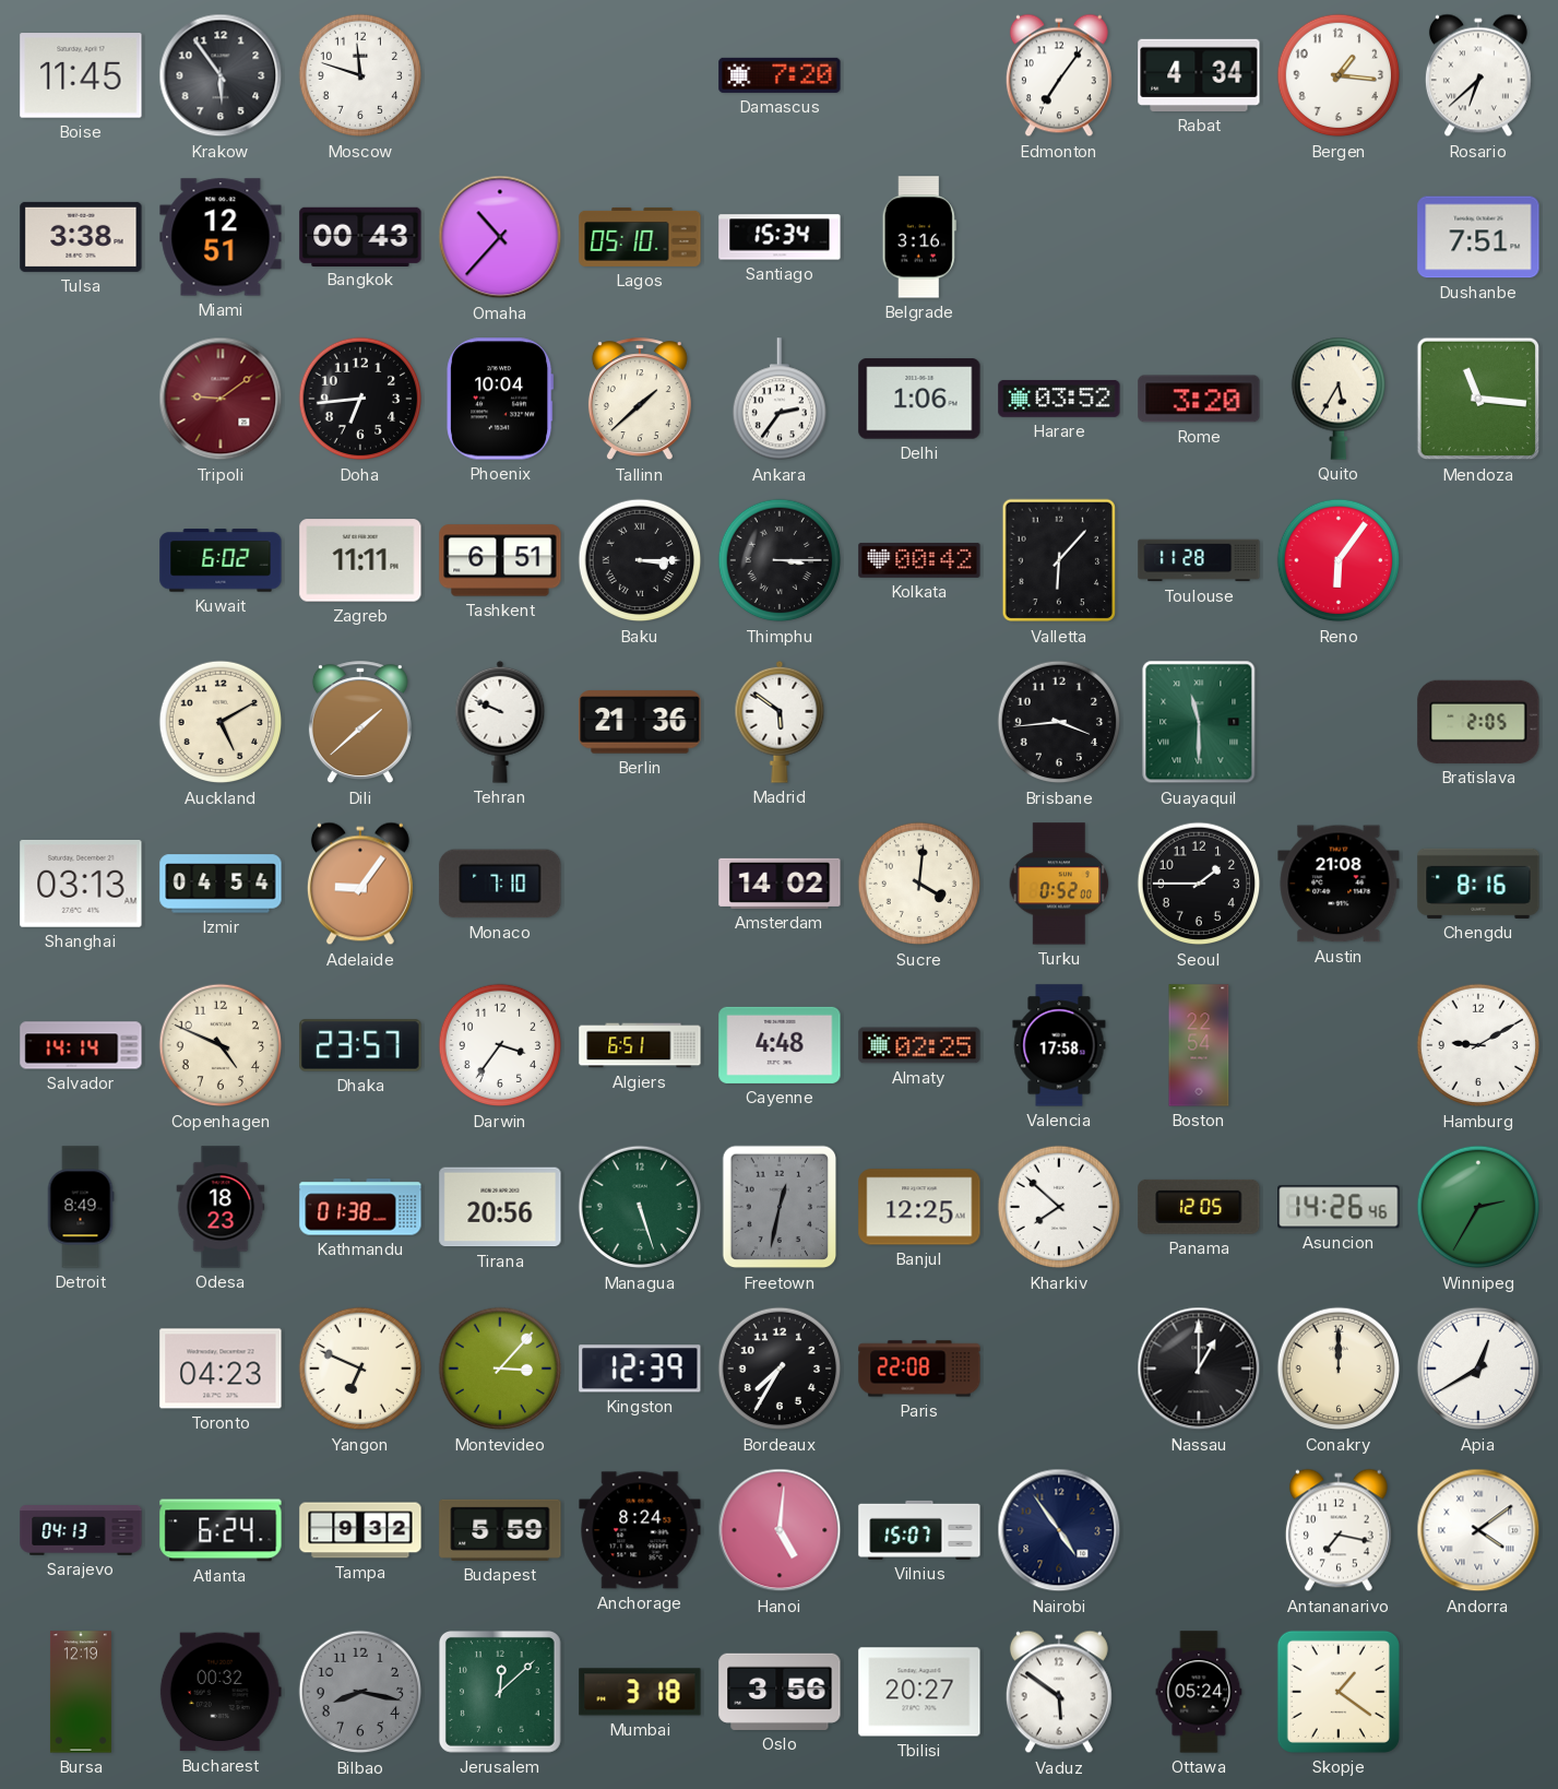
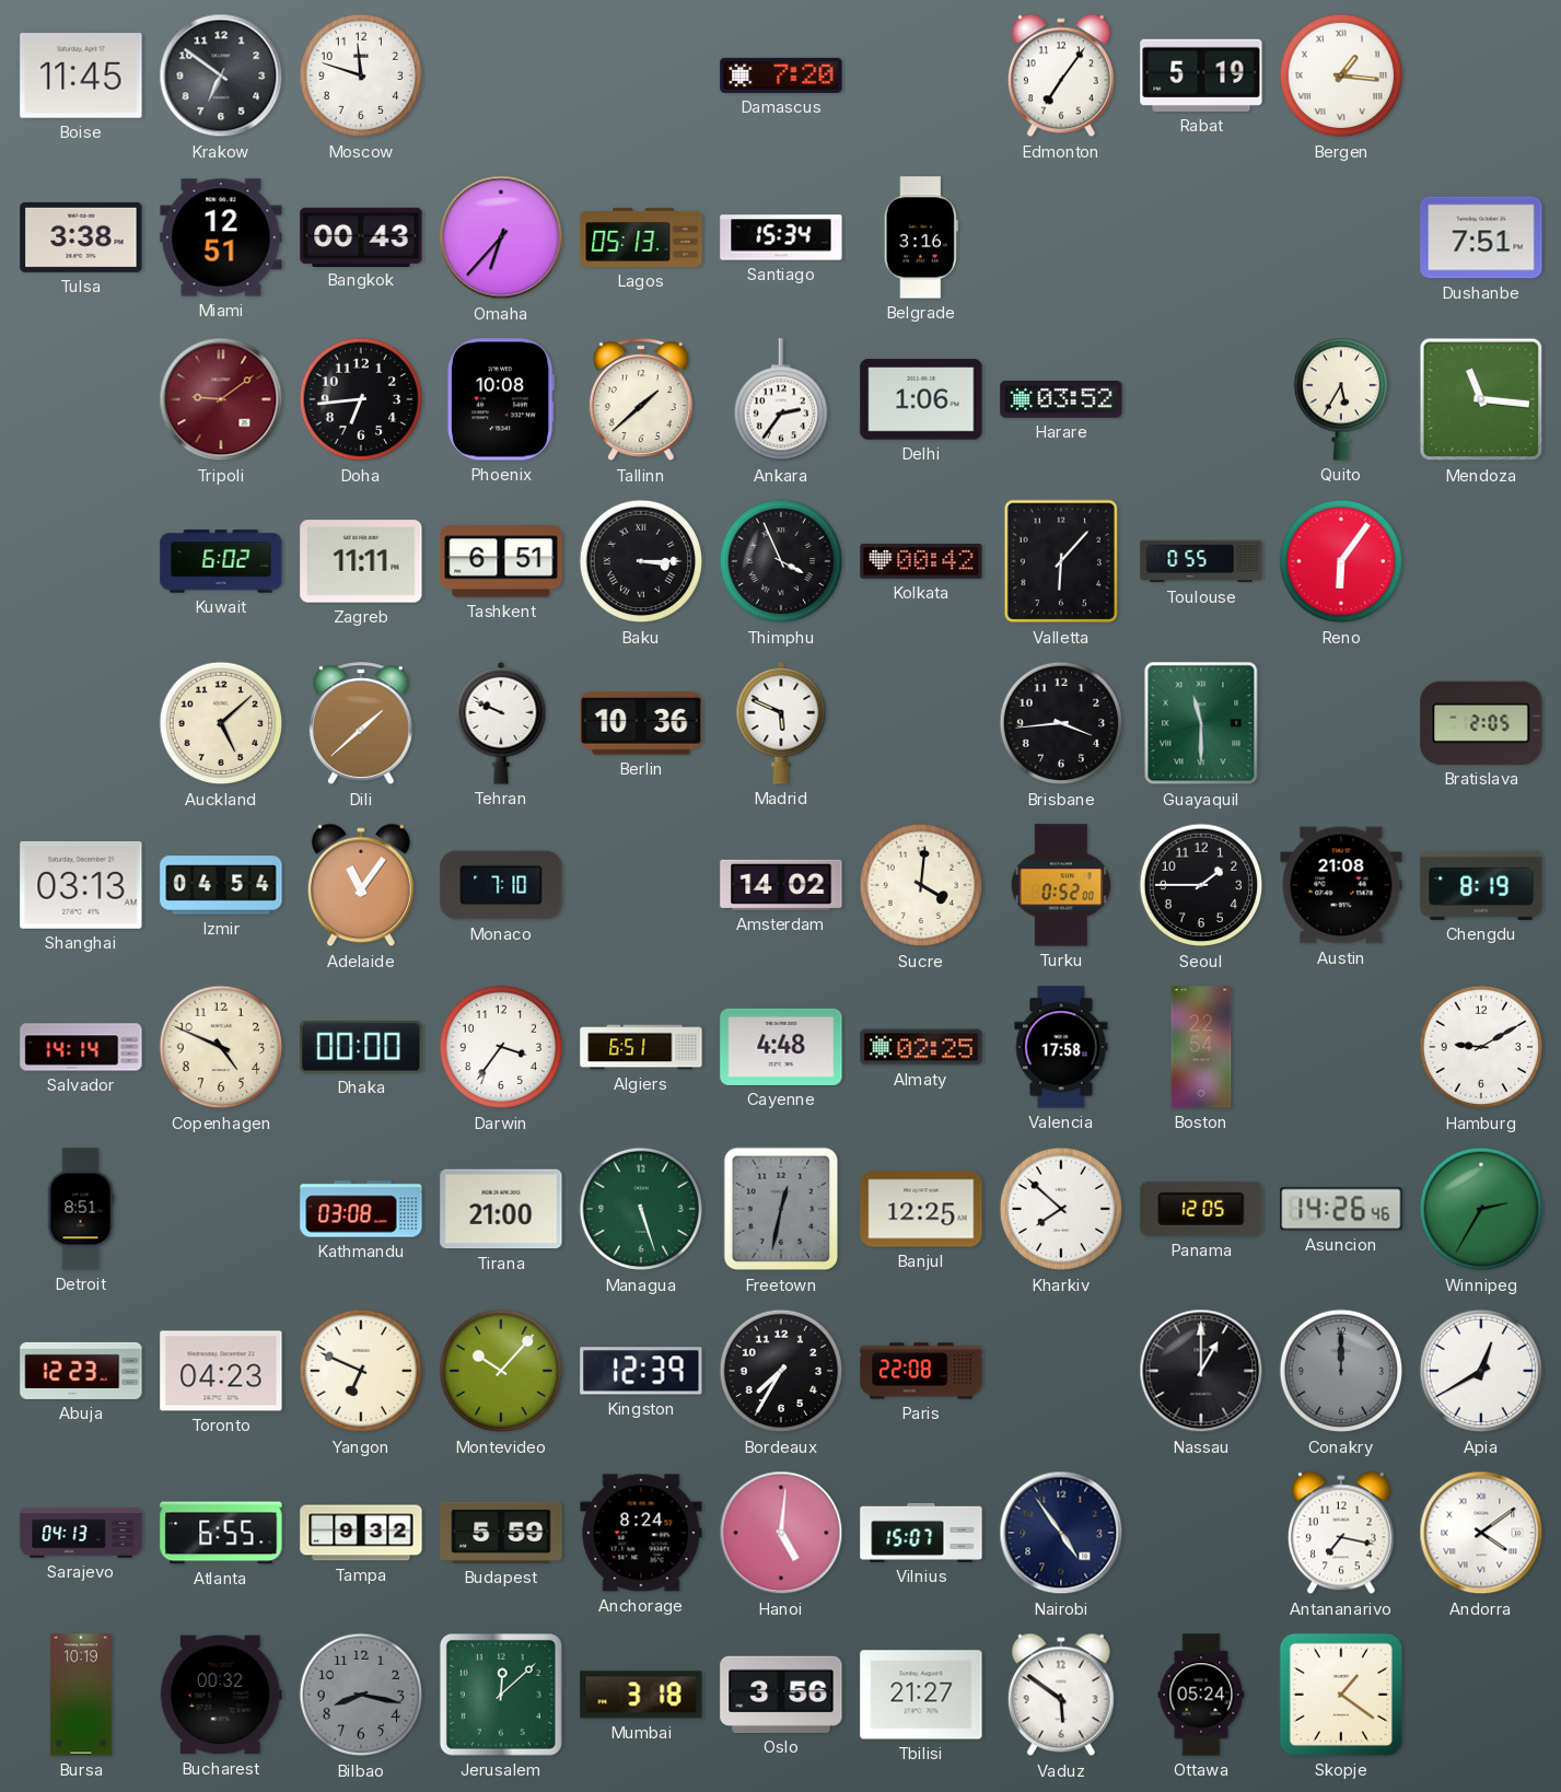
Krakow: 5:54 -> 6:51
Rabat: 4:34 -> 5:19
Bergen numerals: Arabic -> Roman
Rosario: 6:38 -> none
Omaha: 10:37 -> 6:37
Lagos: 05:10 -> 05:13
Phoenix: 10:04 -> 10:08
Rome: 3:20 -> none
Thimphu: 3:15 -> 3:56
Toulouse: 11:28 -> 0:55
Auckland: 5:10 -> 5:08
Berlin: 21:36 -> 10:36
Madrid: 5:51 -> 5:49
Adelaide: 9:06 -> 11:06
Chengdu: 8:16 -> 8:19
Dhaka: 23:57 -> 00:00
Detroit: 8:49 -> 8:51
Odesa: 18:23 -> none
Kathmandu: 01:38 -> 03:08
Tirana: 20:56 -> 21:00
Abuja: none -> 12:23
Montevideo: 3:07 -> 10:07
Conakry dial: cream -> grey
Atlanta: 6:24 -> 6:55
Bursa: 12:19 -> 10:19
Tbilisi: 20:27 -> 21:27
